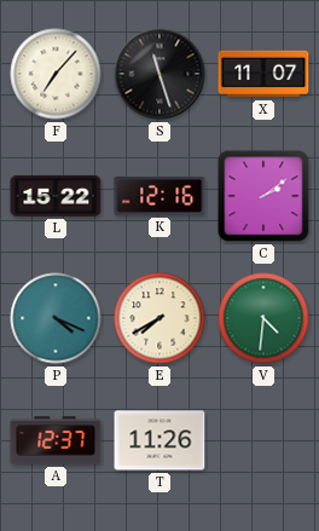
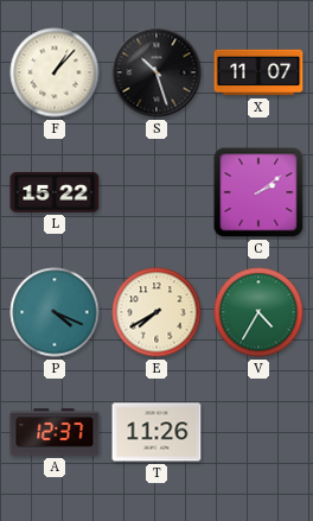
F: 7:07 -> 1:07
S: 11:27 -> 10:27
K: 12:16 -> none
V: 4:31 -> 4:35
